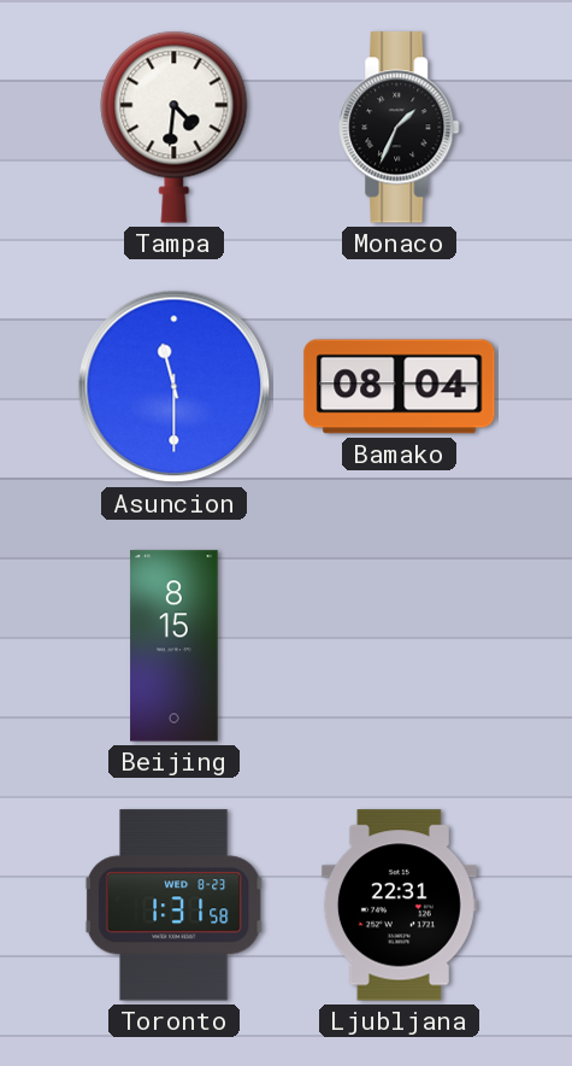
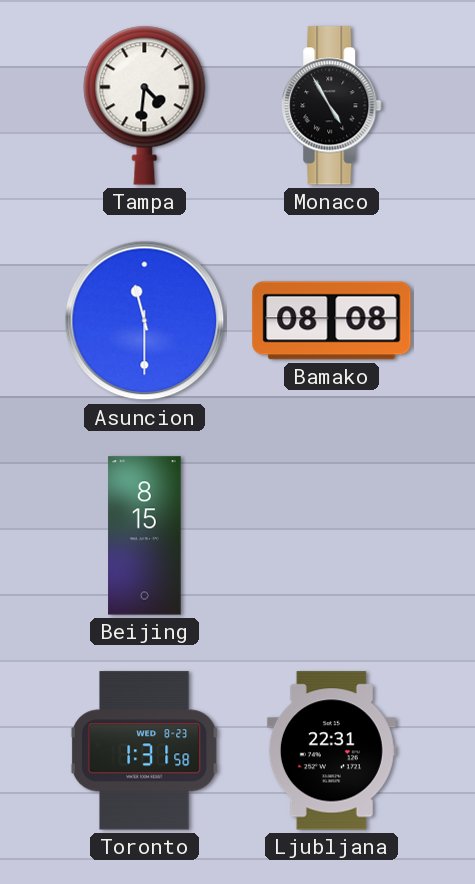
Monaco: 1:34 -> 4:55
Bamako: 08:04 -> 08:08
